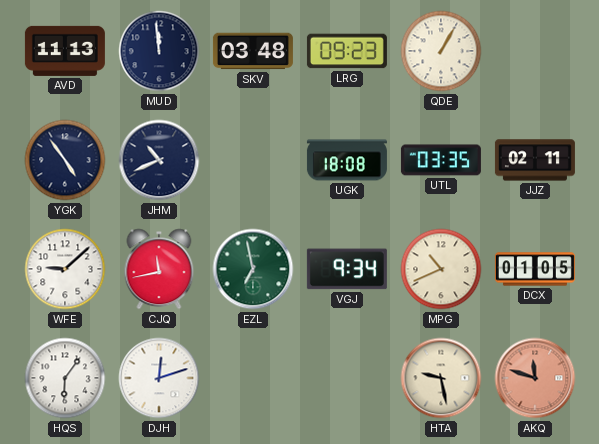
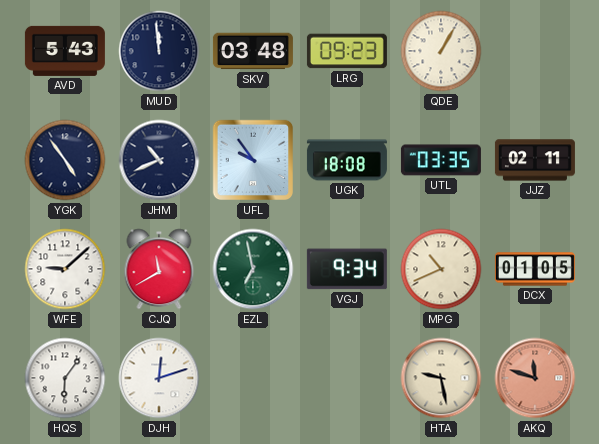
AVD: 11:13 -> 5:43
UFL: none -> 9:54
CJQ: 11:43 -> 11:40
